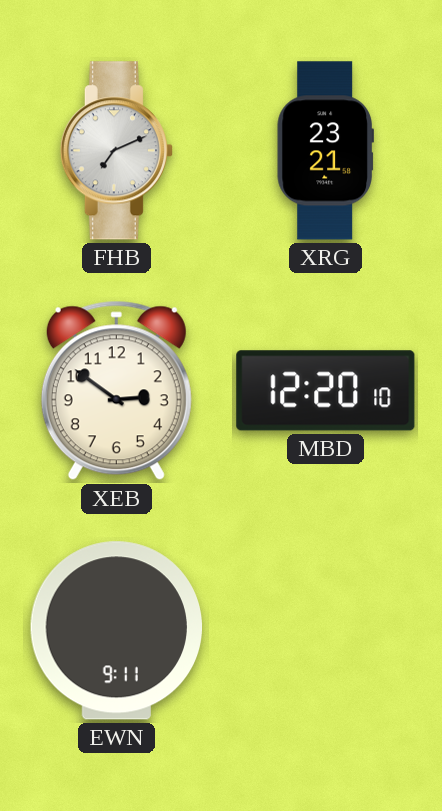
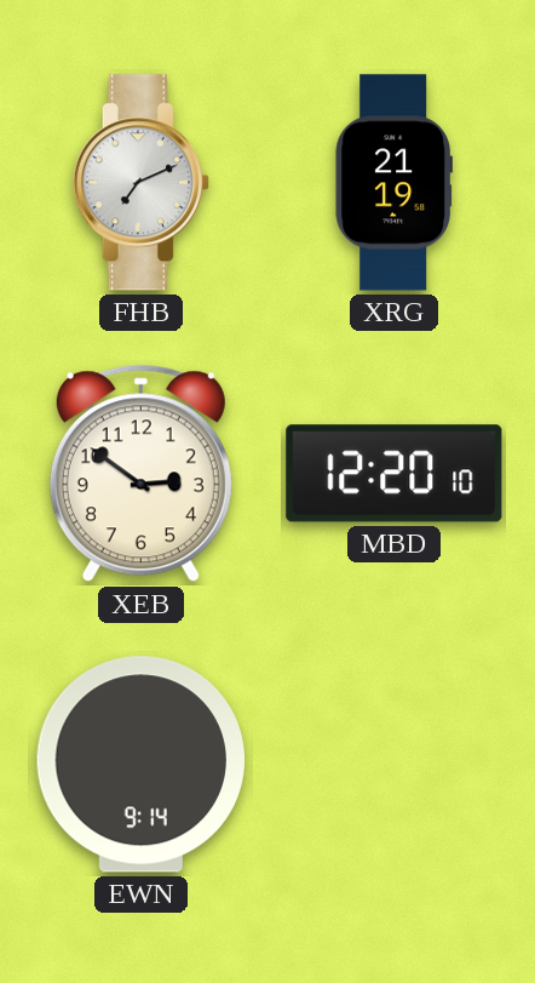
XRG: 23:21 -> 21:19
EWN: 9:11 -> 9:14
